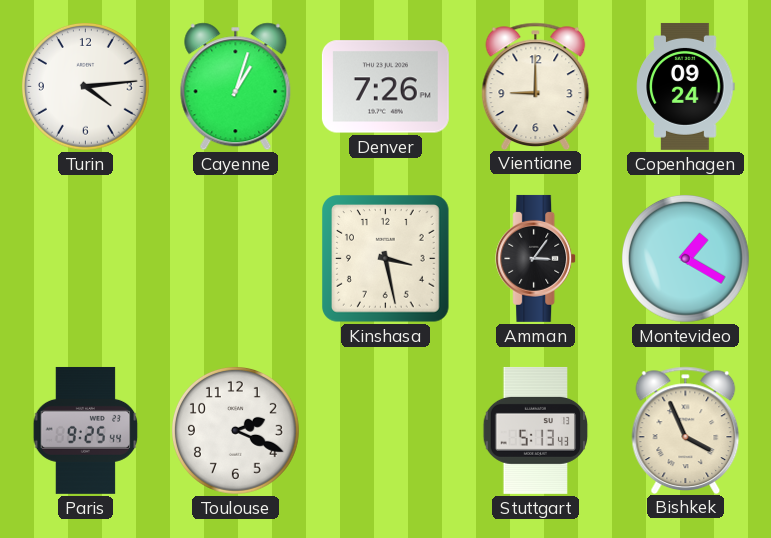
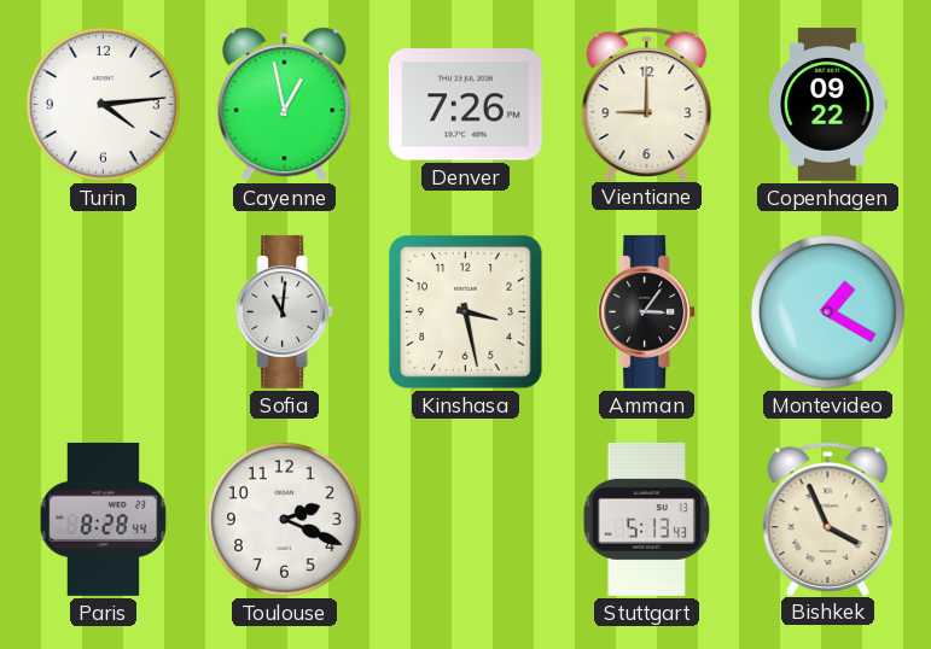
Cayenne: 1:03 -> 12:58
Copenhagen: 09:24 -> 09:22
Sofia: none -> 11:01
Paris: 9:25 -> 8:28
